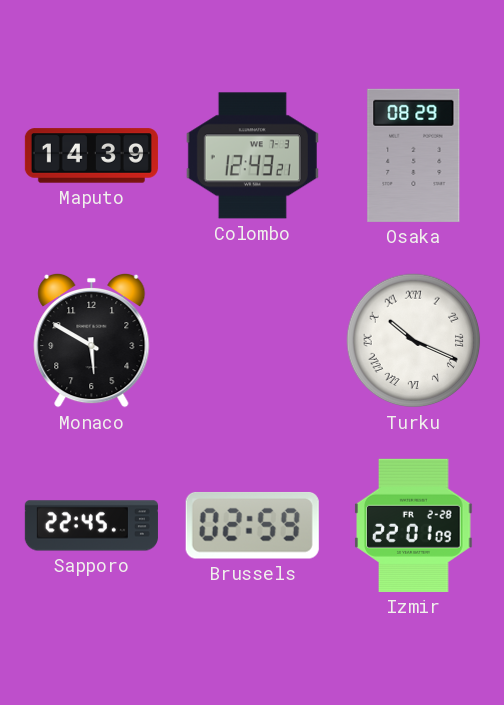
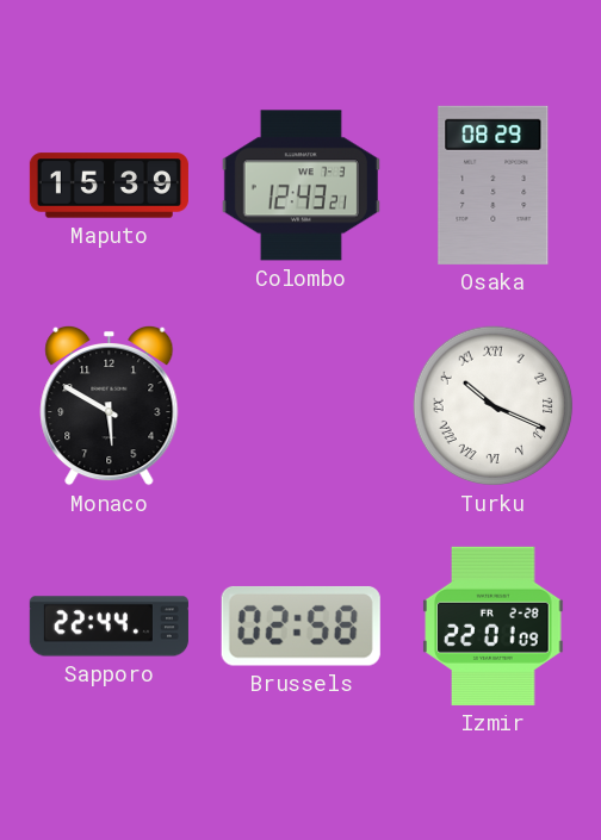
Maputo: 14:39 -> 15:39
Sapporo: 22:45 -> 22:44
Brussels: 02:59 -> 02:58
